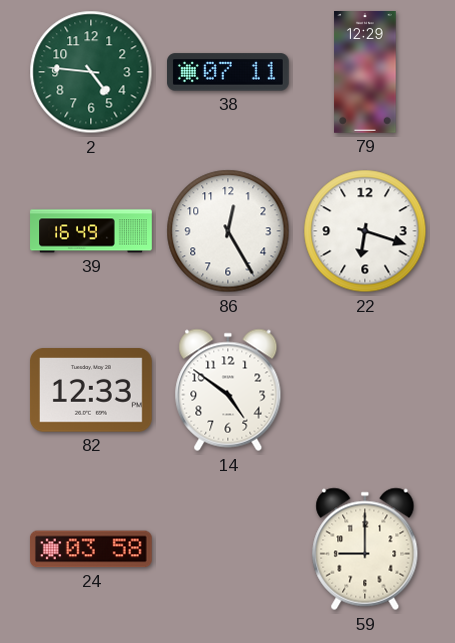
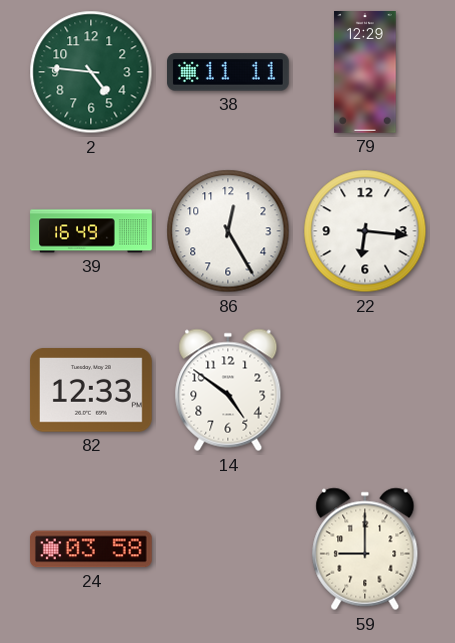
38: 07:11 -> 11:11
22: 6:18 -> 6:16
